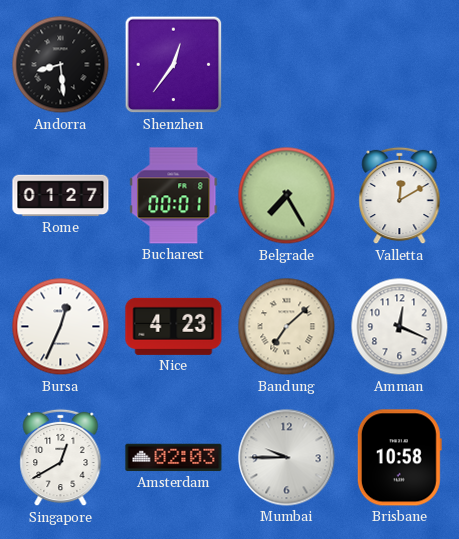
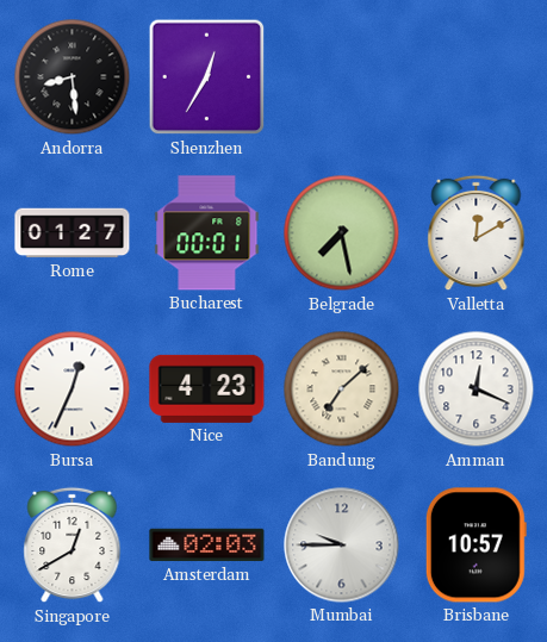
Shenzhen: 12:36 -> 12:35
Belgrade: 7:25 -> 7:28
Brisbane: 10:58 -> 10:57
